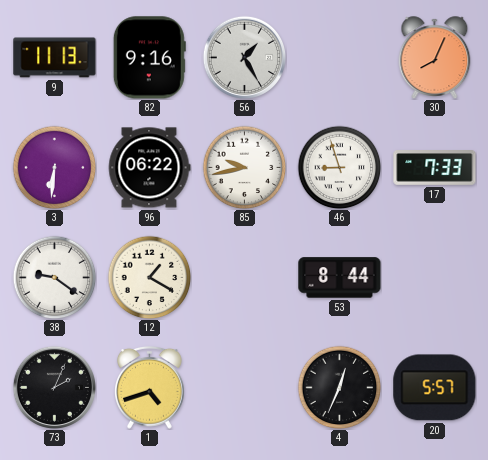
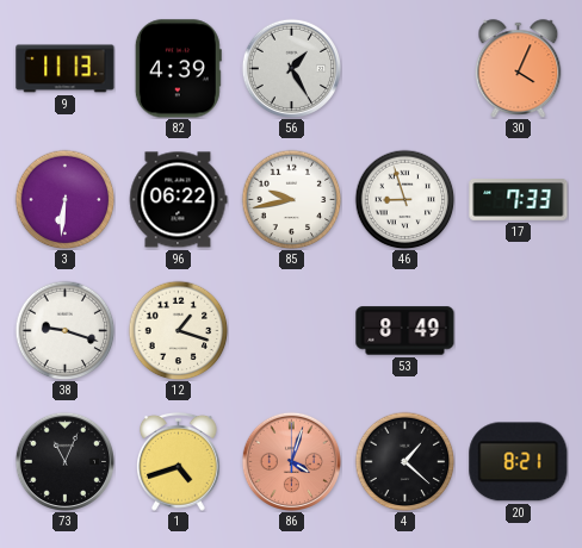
82: 9:16 -> 4:39
30: 8:04 -> 4:04
38: 9:21 -> 9:18
12: 1:20 -> 1:18
53: 8:44 -> 8:49
73: 2:04 -> 11:04
86: none -> 4:03
4: 12:34 -> 1:22
20: 5:57 -> 8:21
